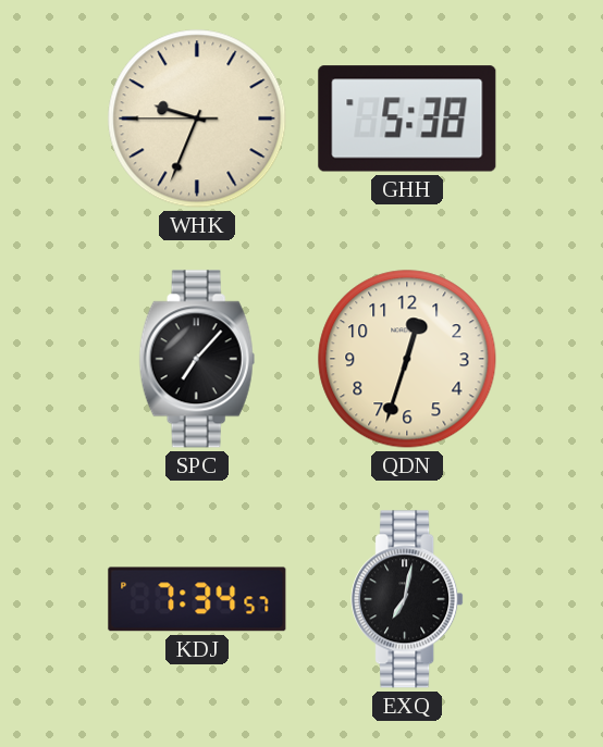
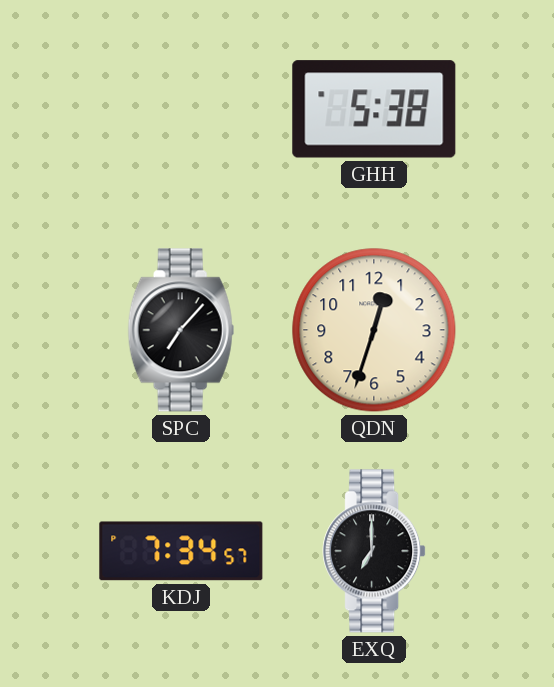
WHK: 9:33 -> none
EXQ: 7:02 -> 7:00
